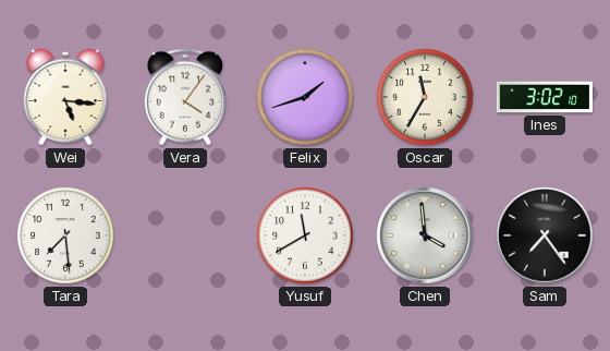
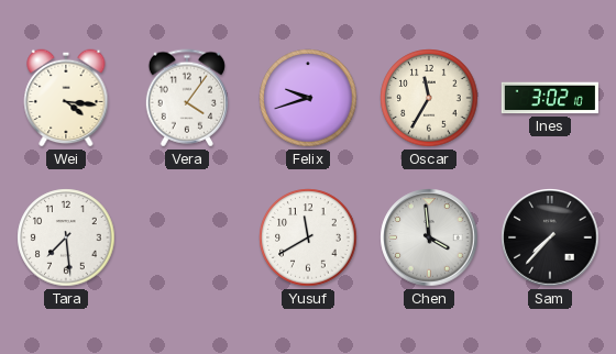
Wei: 5:16 -> 4:16
Felix: 1:42 -> 9:42
Sam: 7:24 -> 7:37
